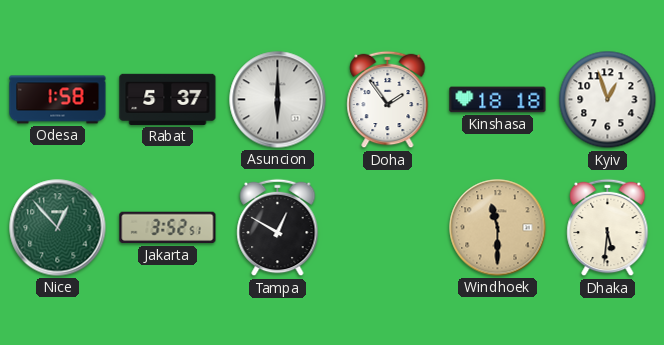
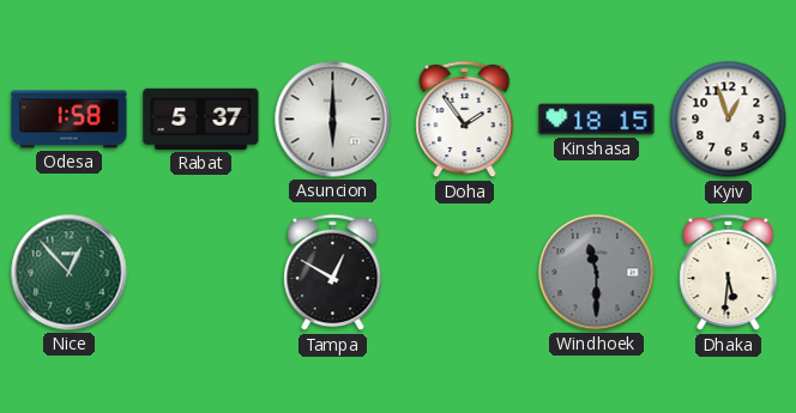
Kinshasa: 18:18 -> 18:15
Jakarta: 3:52 -> none
Windhoek dial: champagne -> grey
